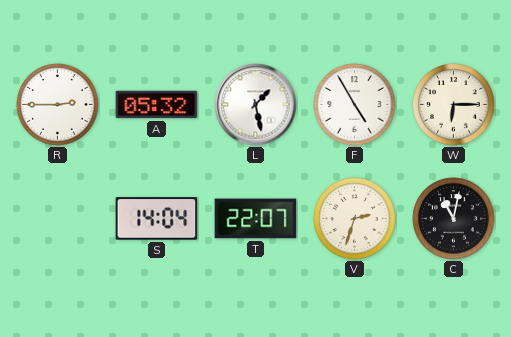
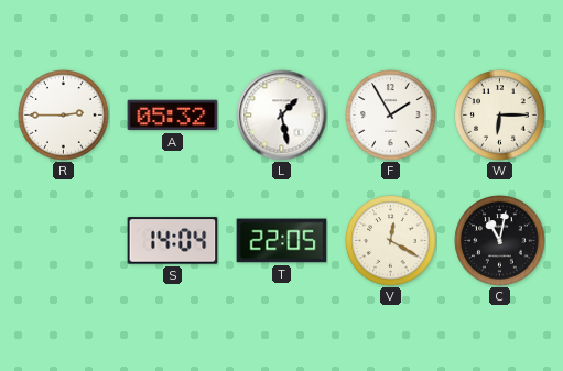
F: 4:55 -> 1:55
T: 22:07 -> 22:05
V: 2:33 -> 12:20
